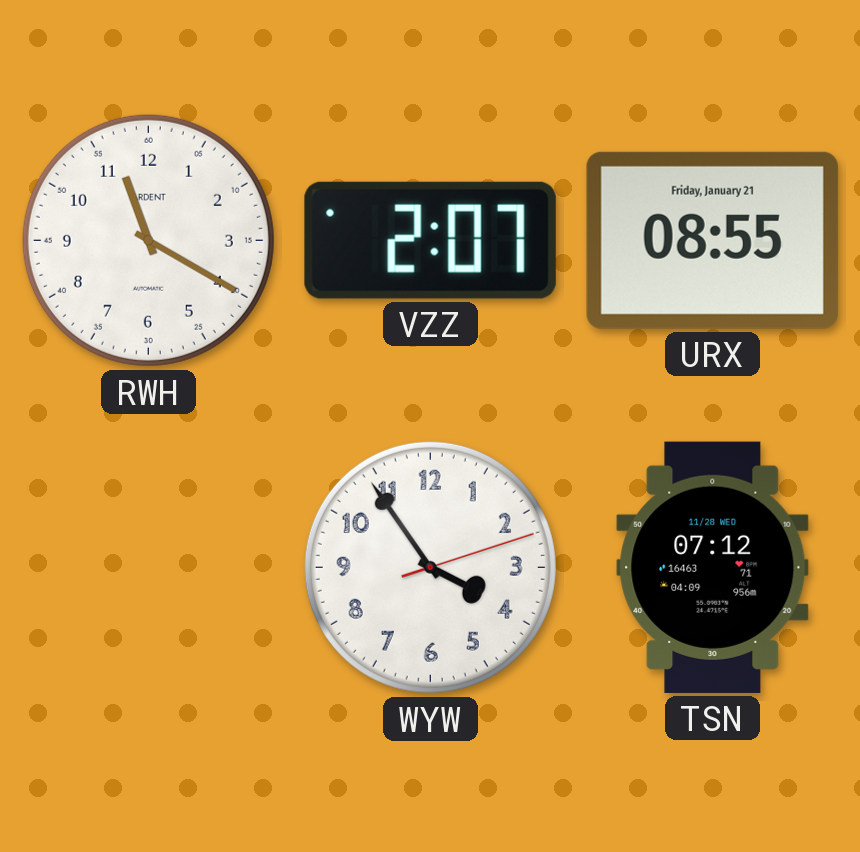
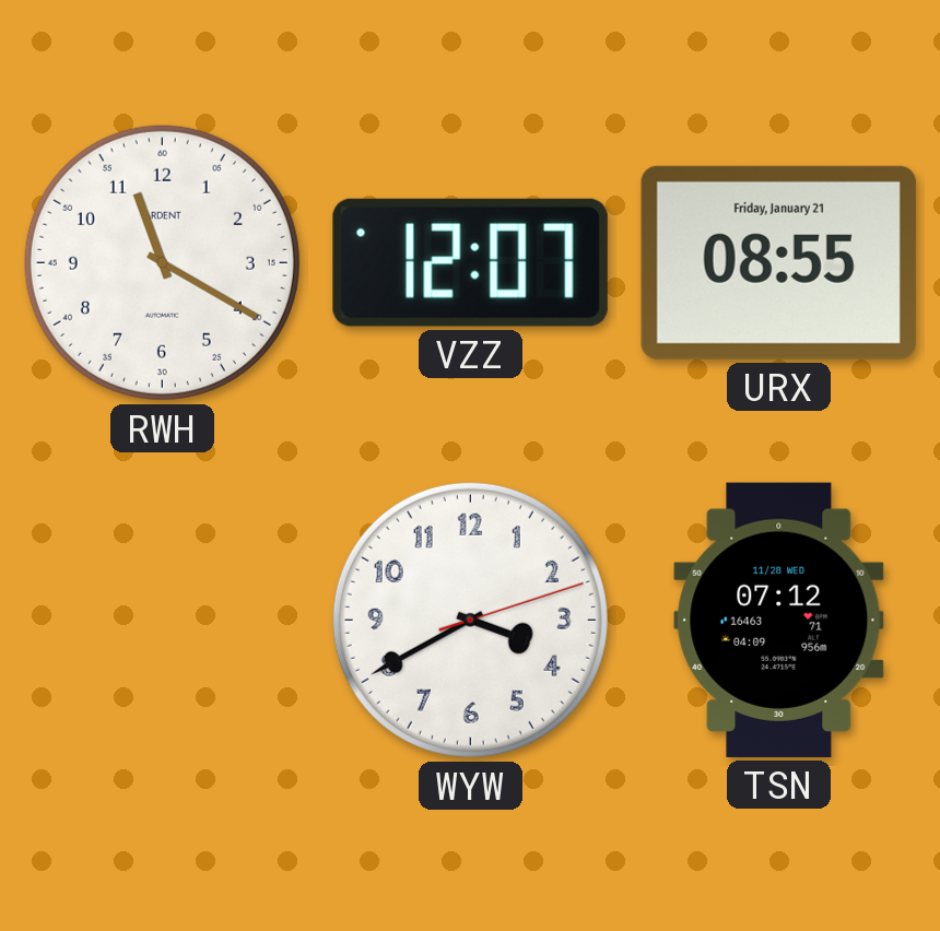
VZZ: 2:07 -> 12:07
WYW: 3:54 -> 3:40
